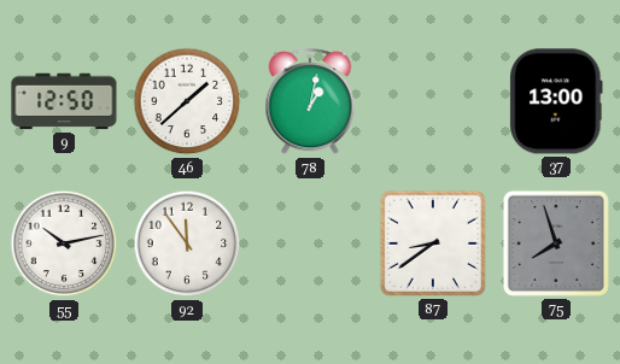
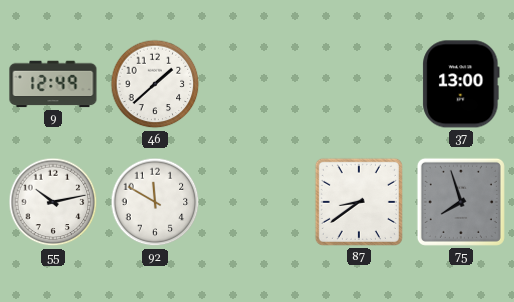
9: 12:50 -> 12:49
78: 1:02 -> none
92: 11:54 -> 11:50
